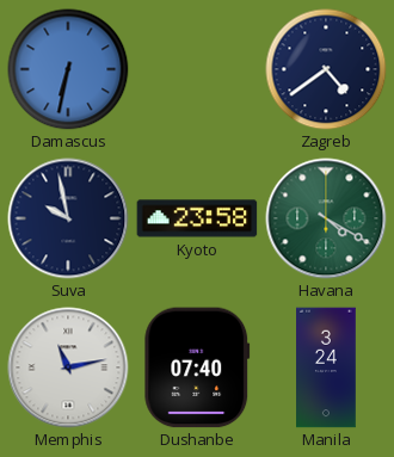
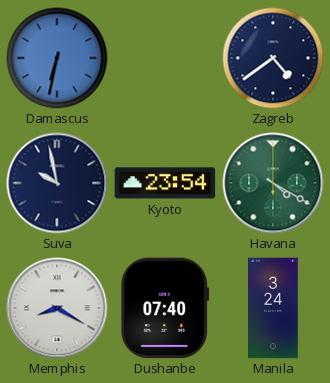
Kyoto: 23:58 -> 23:54
Memphis: 11:13 -> 8:20
